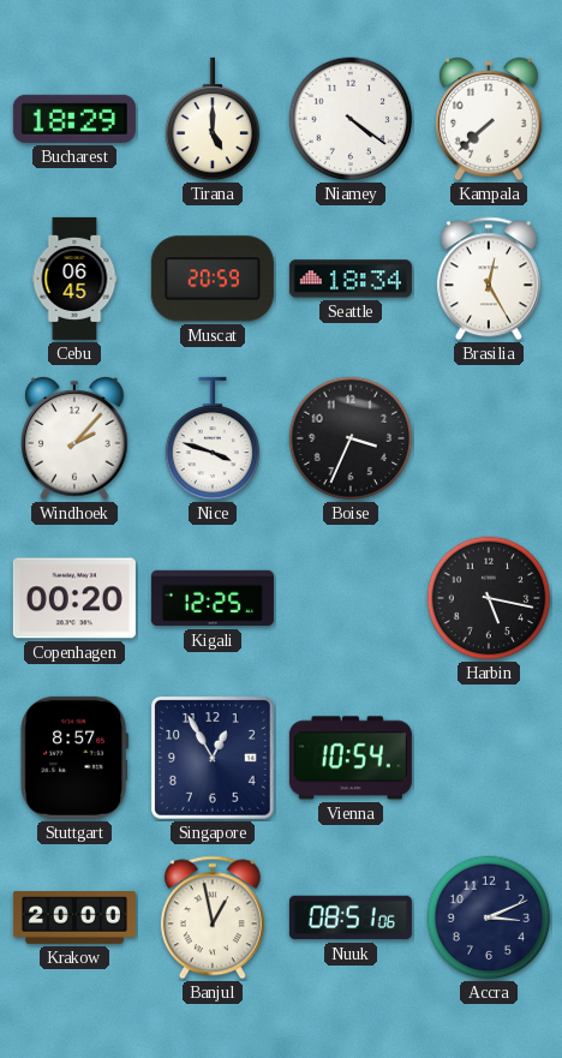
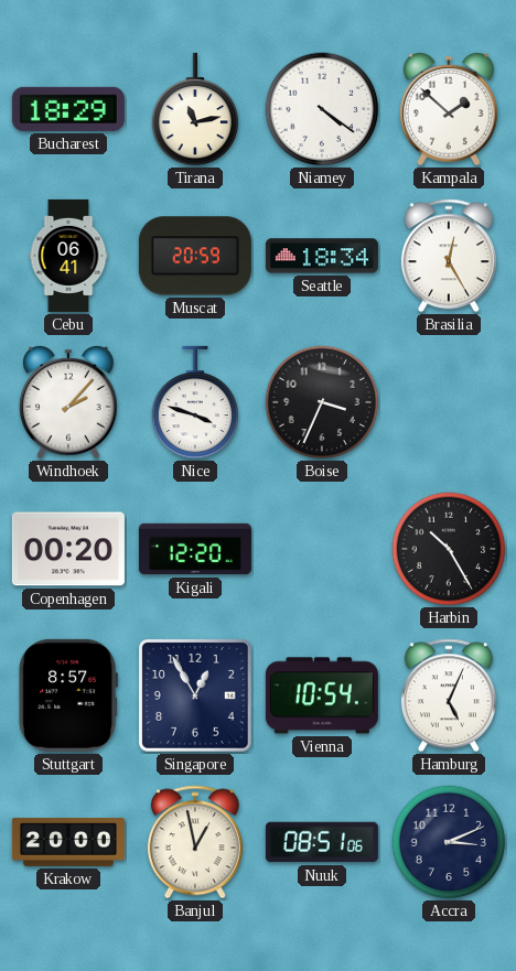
Tirana: 5:00 -> 11:13
Kampala: 7:38 -> 1:52
Cebu: 06:45 -> 06:41
Kigali: 12:25 -> 12:20
Harbin: 5:17 -> 10:25
Hamburg: none -> 5:04
